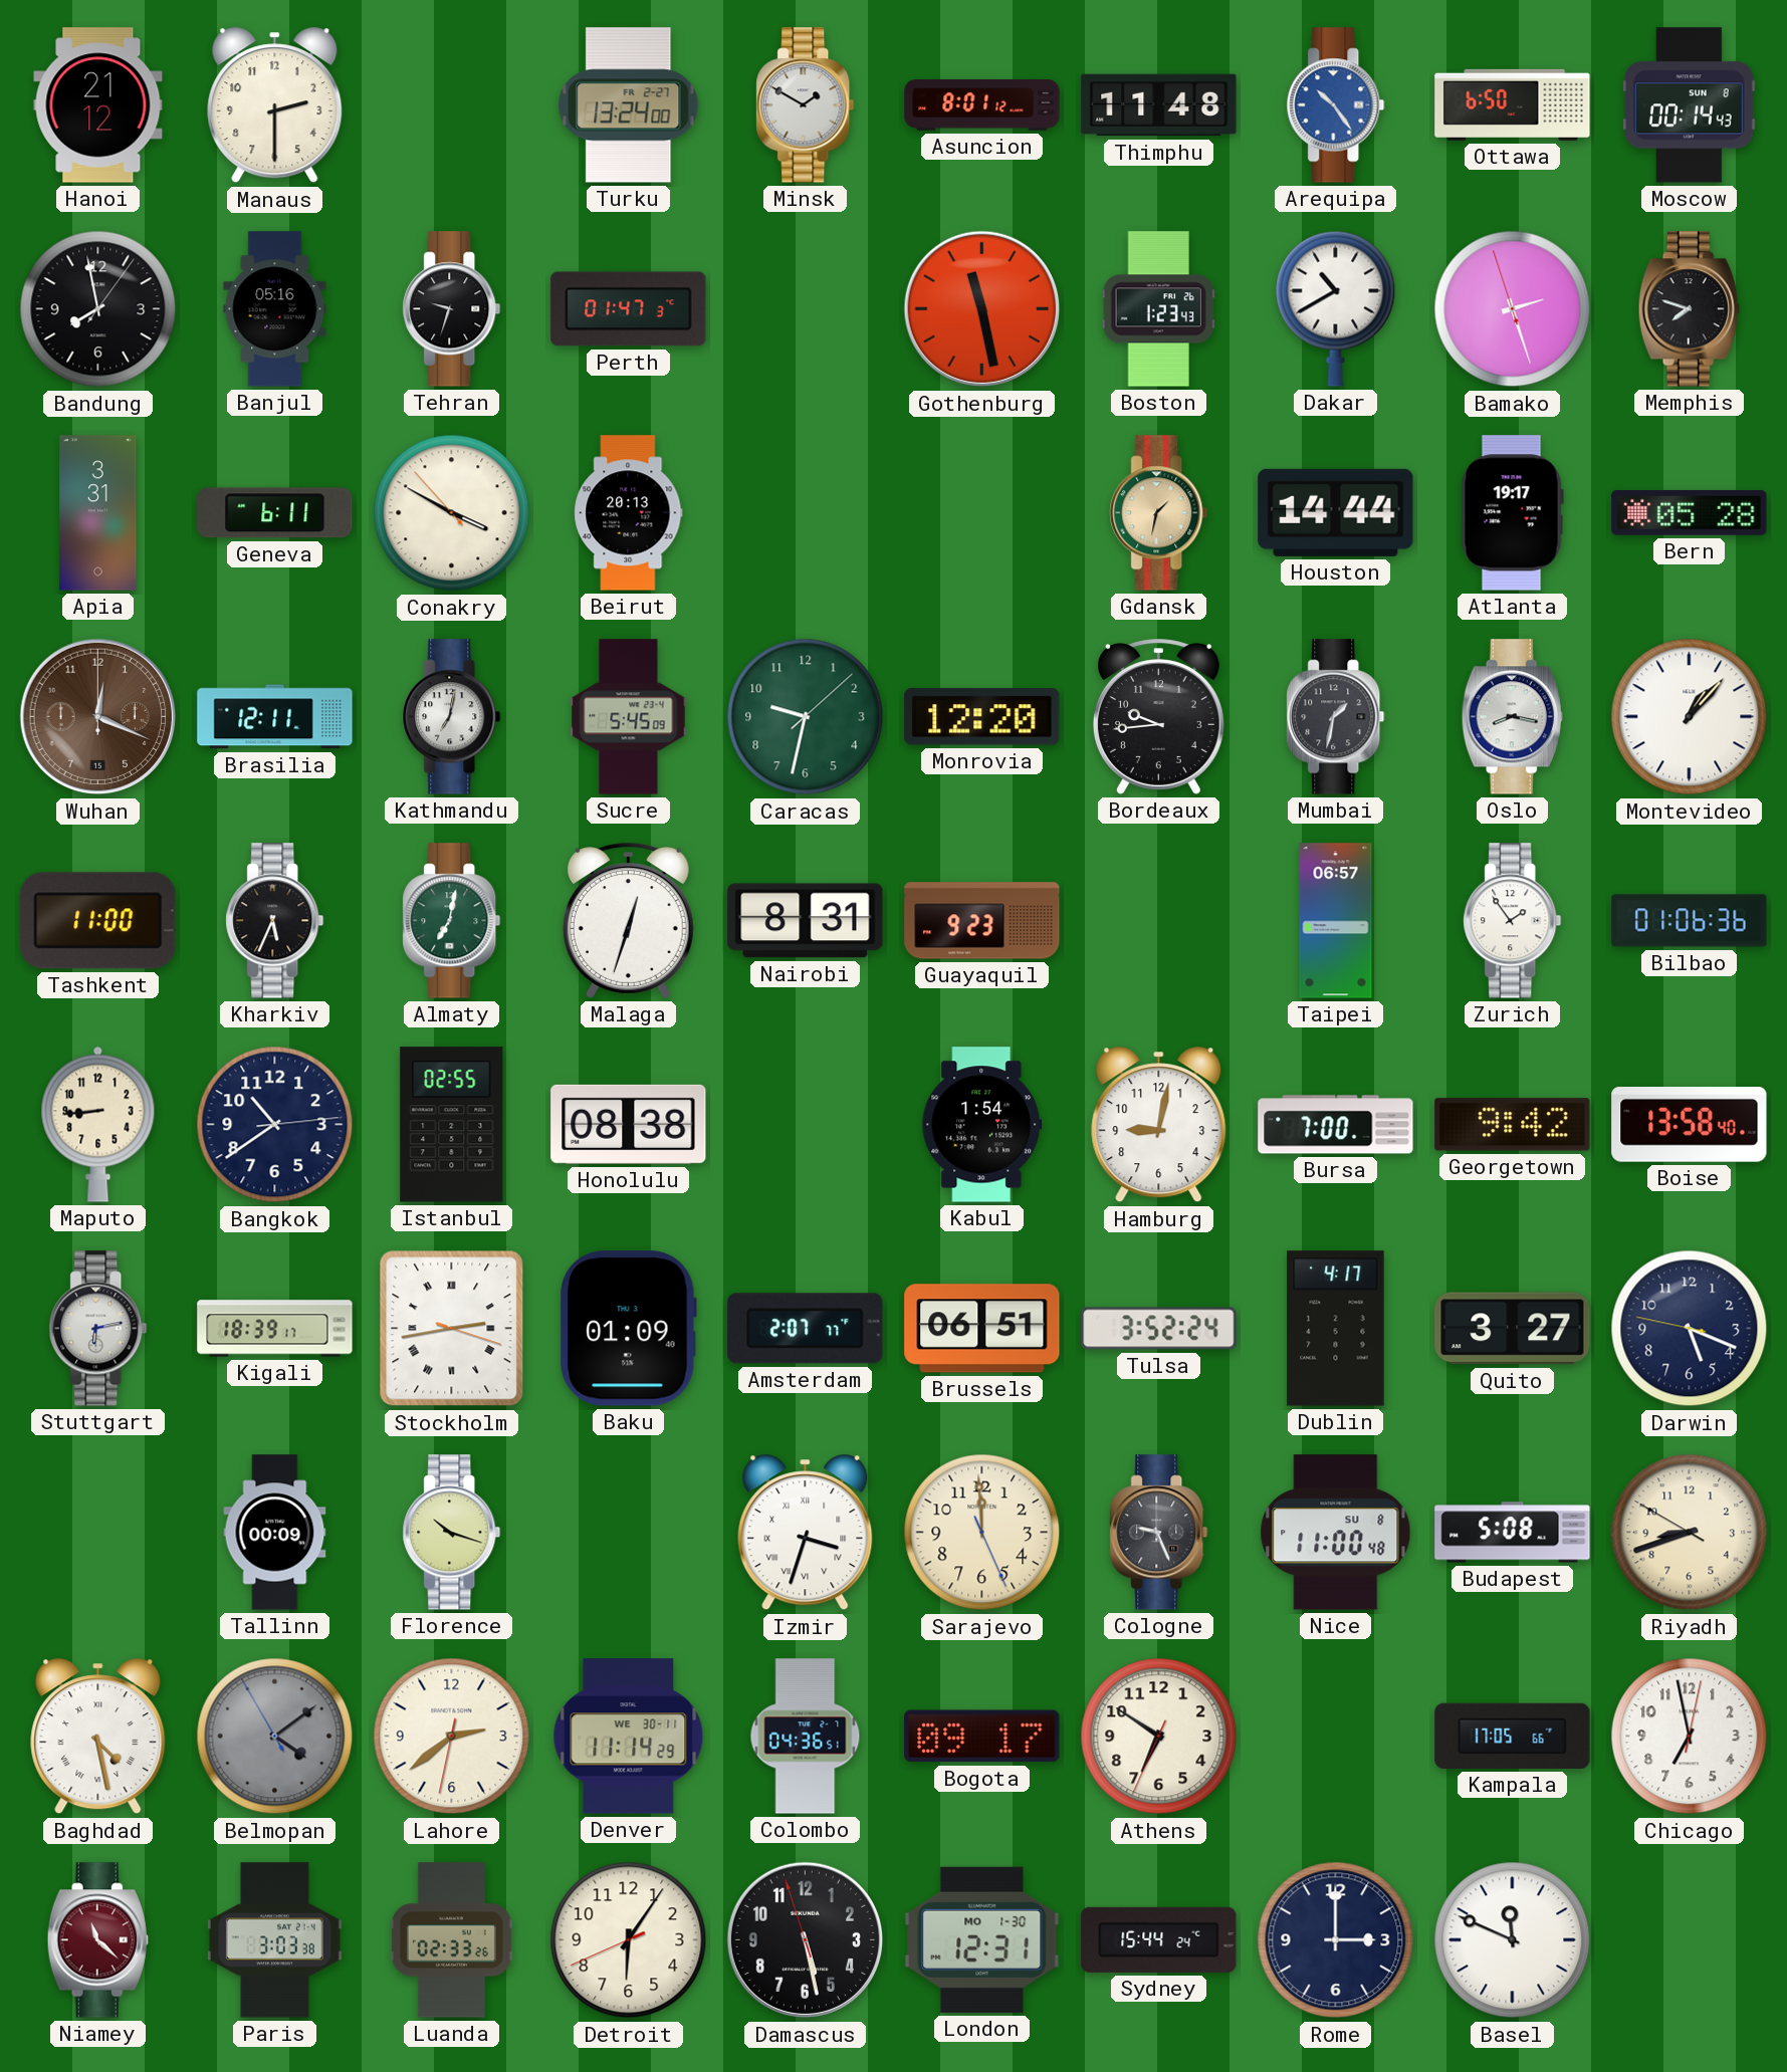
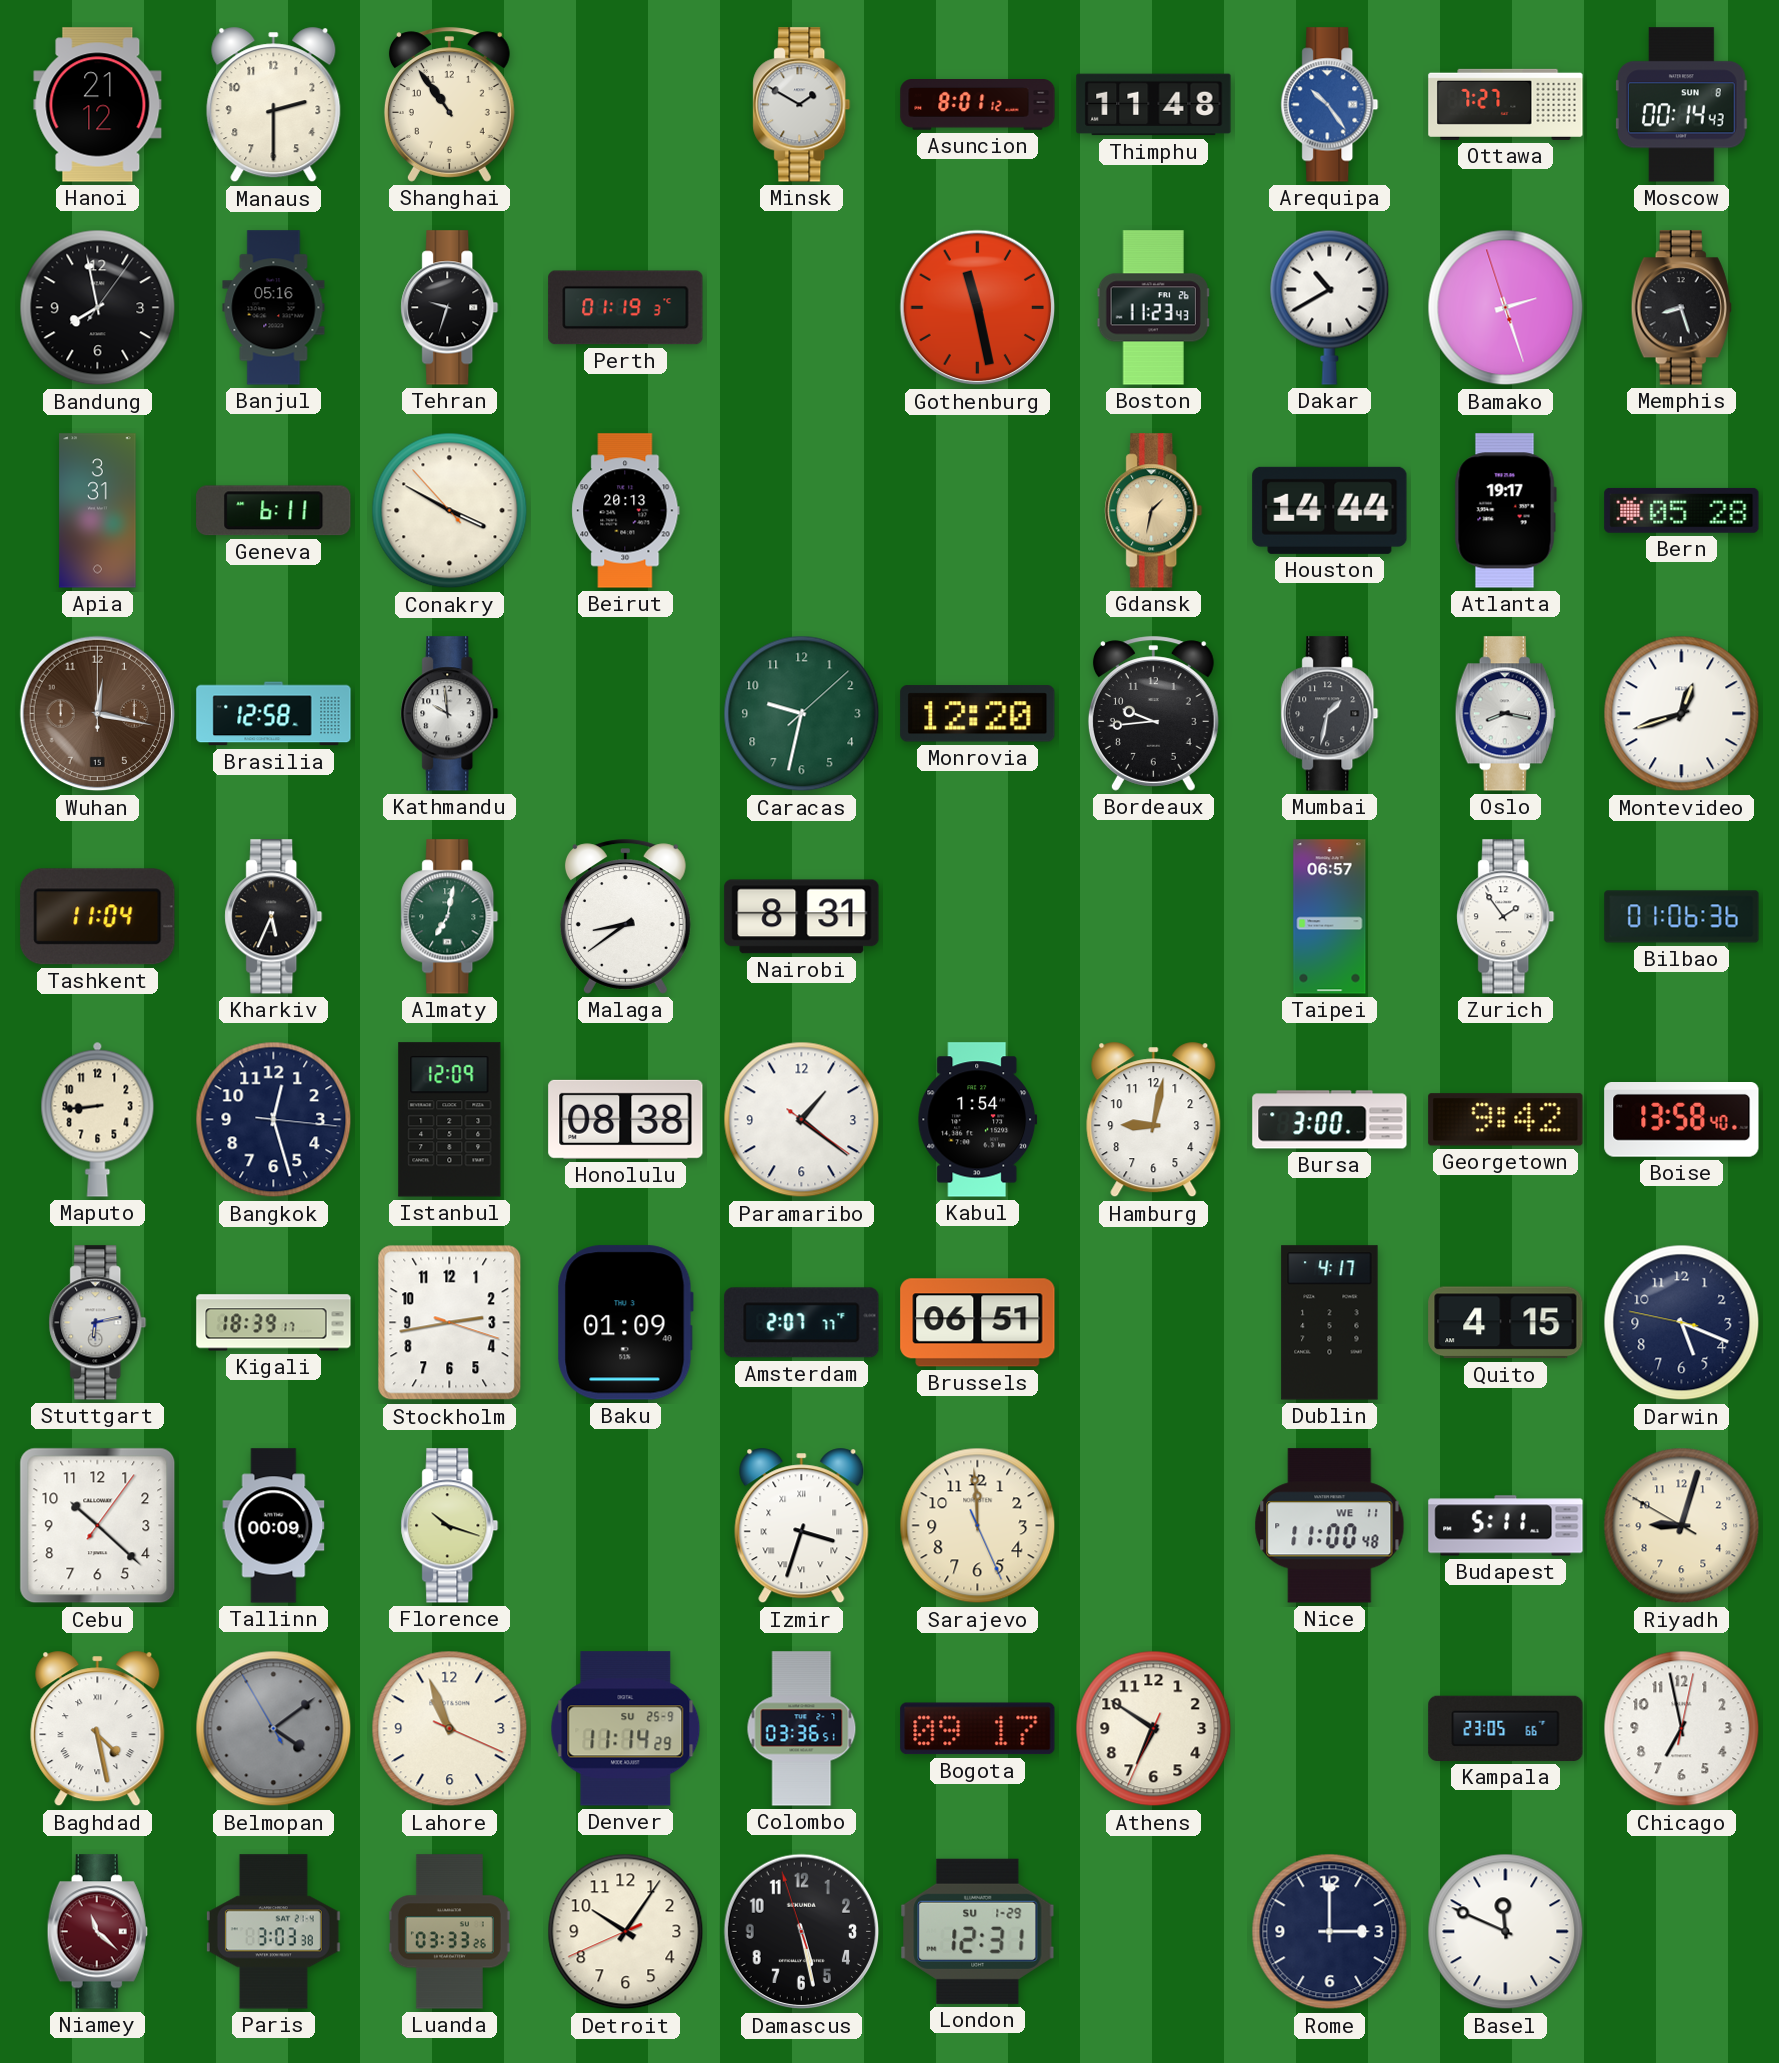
Shanghai: none -> 10:54
Turku: 13:24 -> none
Ottawa: 6:50 -> 7:27
Perth: 01:47 -> 01:19
Boston: 1:23 -> 11:23
Memphis: 7:48 -> 8:27
Wuhan: 12:19 -> 12:17
Brasilia: 12:11 -> 12:58
Kathmandu: 7:02 -> 9:59
Sucre: 5:45 -> none
Montevideo: 1:07 -> 12:42
Tashkent: 11:00 -> 11:04
Malaga: 12:33 -> 8:39
Guayaquil: 9:23 -> none
Bangkok: 10:39 -> 12:27
Istanbul: 02:55 -> 12:09
Paramaribo: none -> 1:21
Bursa: 7:00 -> 3:00
Stockholm numerals: Roman -> Arabic
Tulsa: 3:52 -> none
Quito: 3:27 -> 4:15
Cebu: none -> 10:22
Cologne: 9:26 -> none
Nice date: SU 8 -> WE 11
Budapest: 5:08 -> 5:11
Riyadh: 8:41 -> 9:02
Lahore: 2:38 -> 10:56
Denver date: WE 30-11 -> SU 25-9
Colombo: 04:36 -> 03:36
Kampala: 17:05 -> 23:05
Luanda: 02:33 -> 03:33
Detroit: 6:05 -> 10:05
London date: MO 1-30 -> SU 1-29
Sydney: 15:44 -> none
